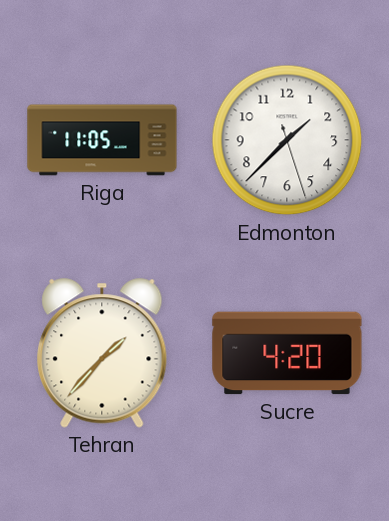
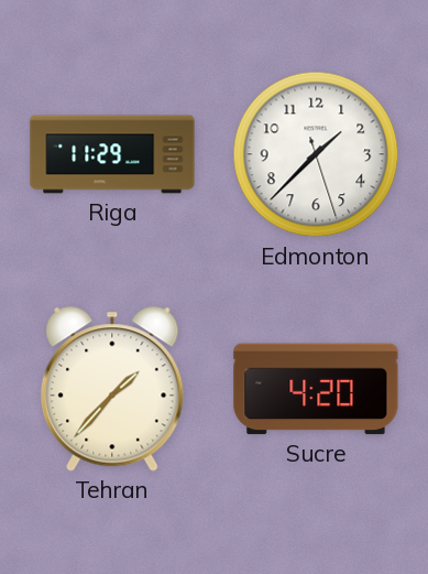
Riga: 11:05 -> 11:29
